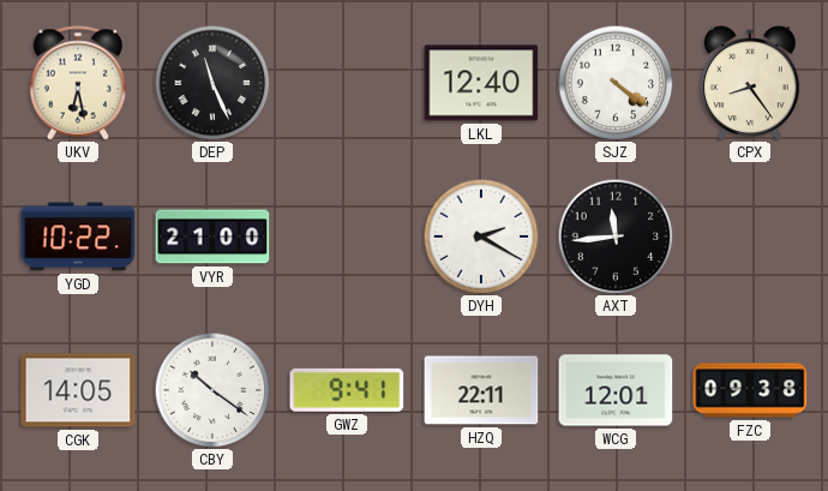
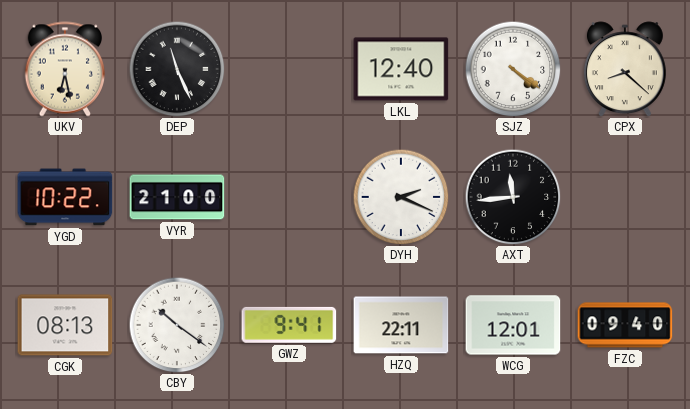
CPX: 8:24 -> 8:22
DYH: 2:20 -> 2:19
CGK: 14:05 -> 08:13
FZC: 09:38 -> 09:40
